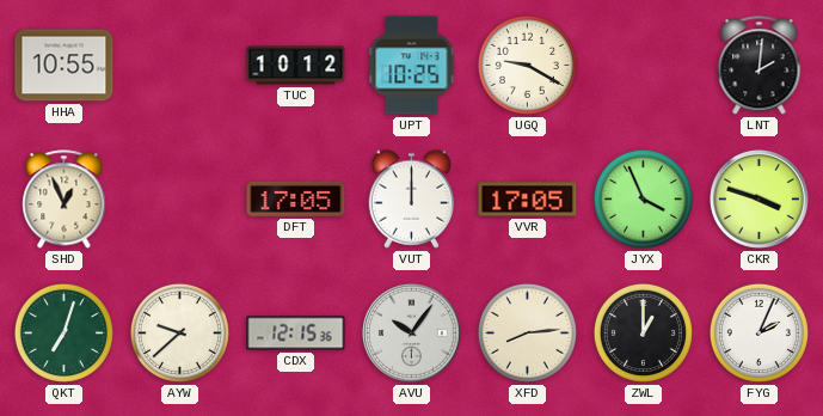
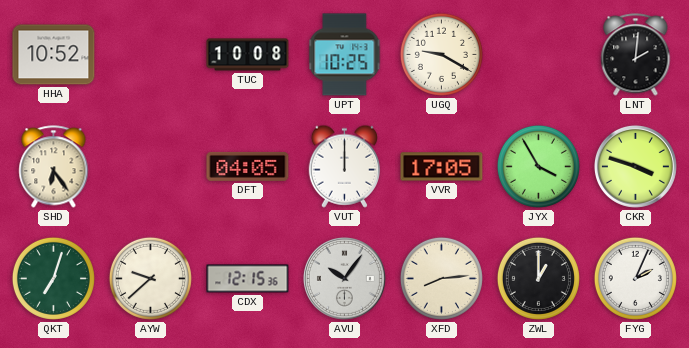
HHA: 10:55 -> 10:52
TUC: 10:12 -> 10:08
SHD: 12:56 -> 6:24
DFT: 17:05 -> 04:05
JYX: 3:56 -> 3:55
